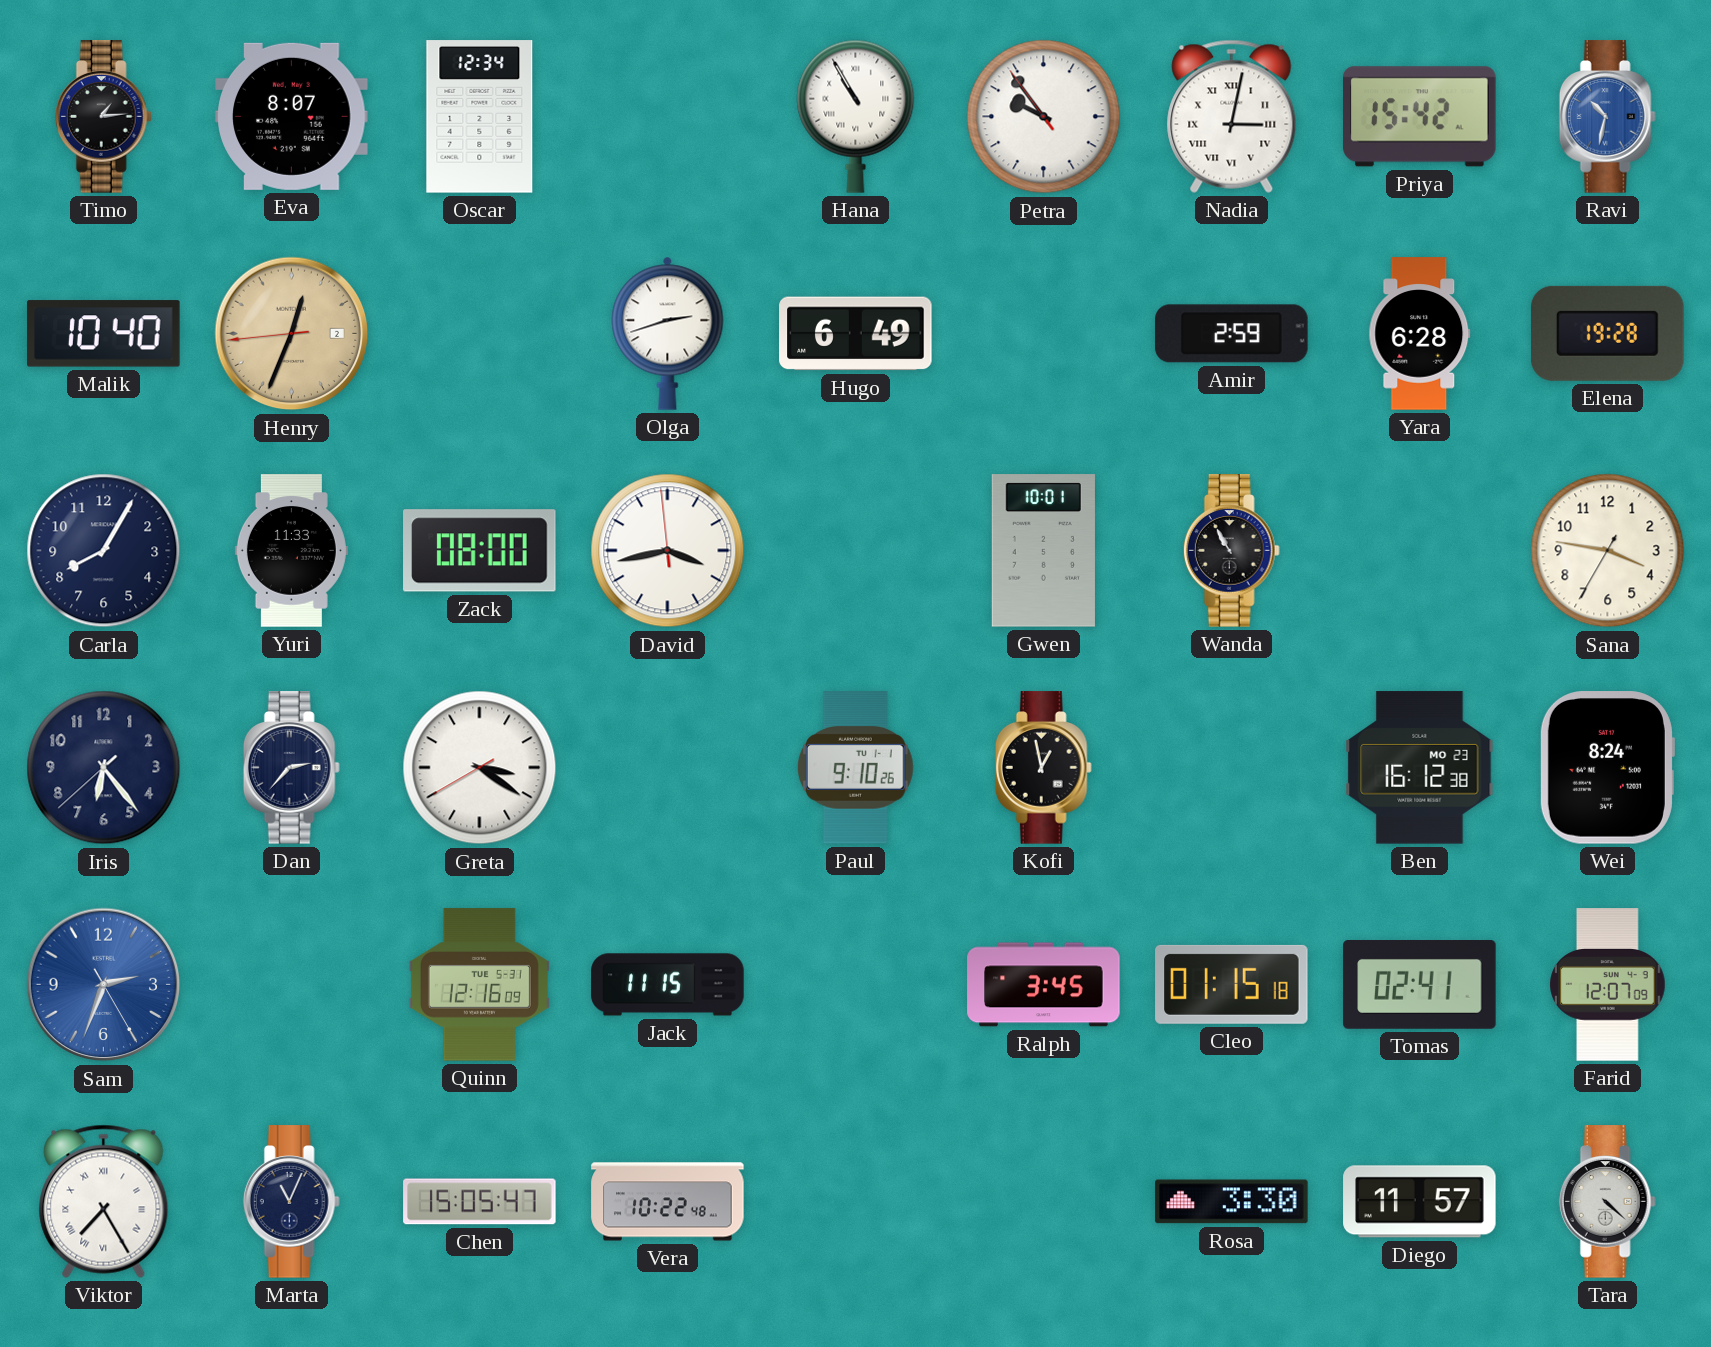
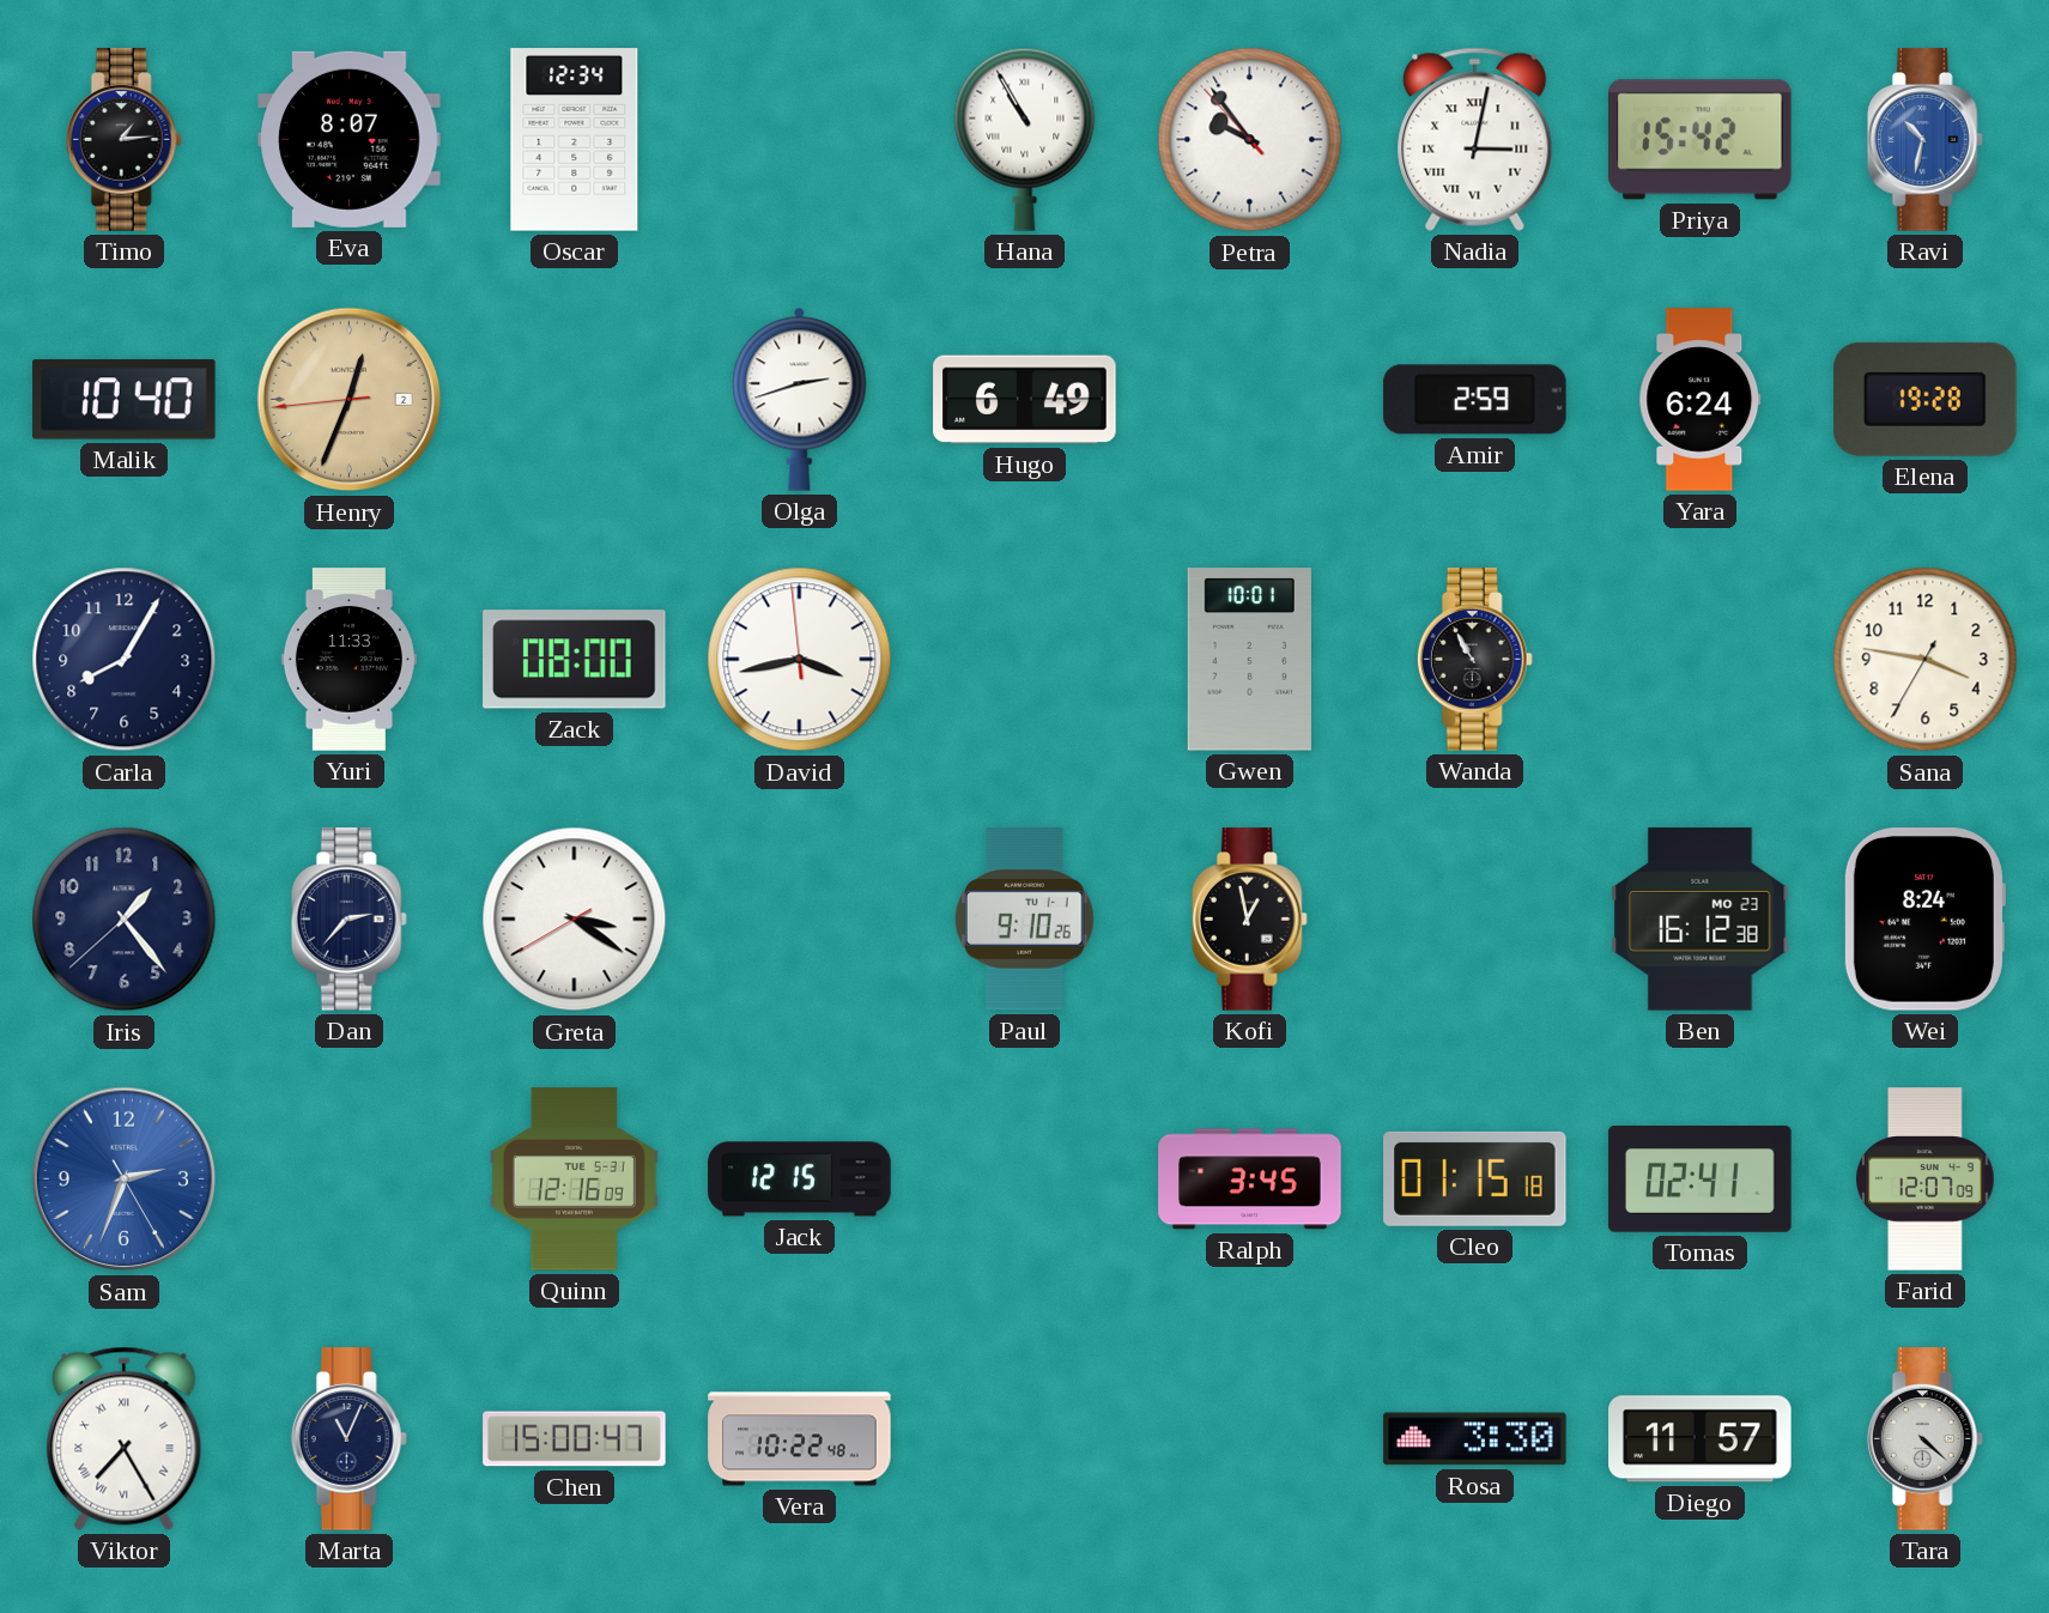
Petra: 9:53:54 -> 9:53:53
Yara: 6:28 -> 6:24
Iris: 6:23 -> 1:23
Jack: 11:15 -> 12:15
Chen: 15:05 -> 15:00
